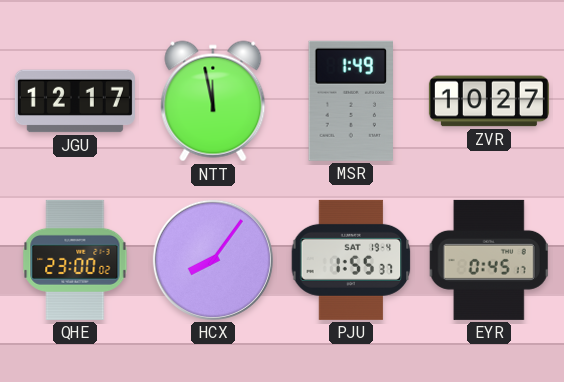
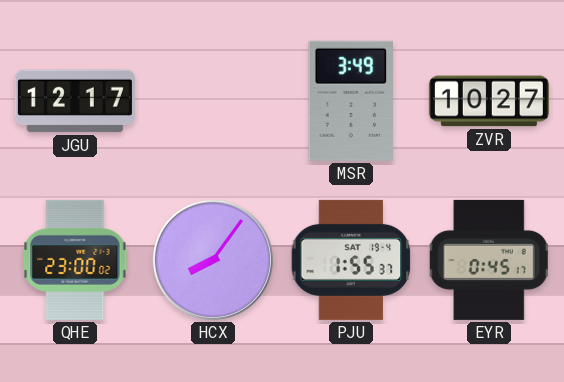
NTT: 11:58 -> none
MSR: 1:49 -> 3:49
